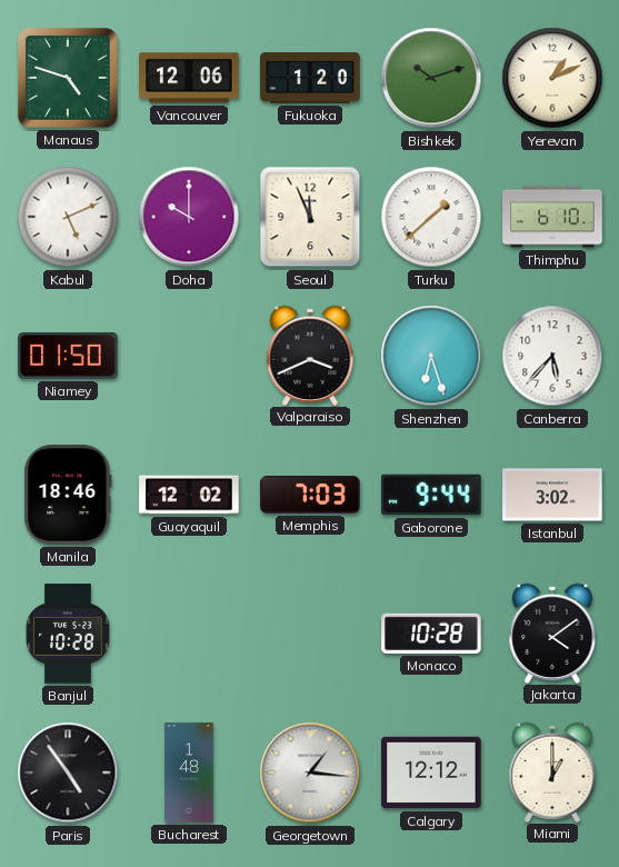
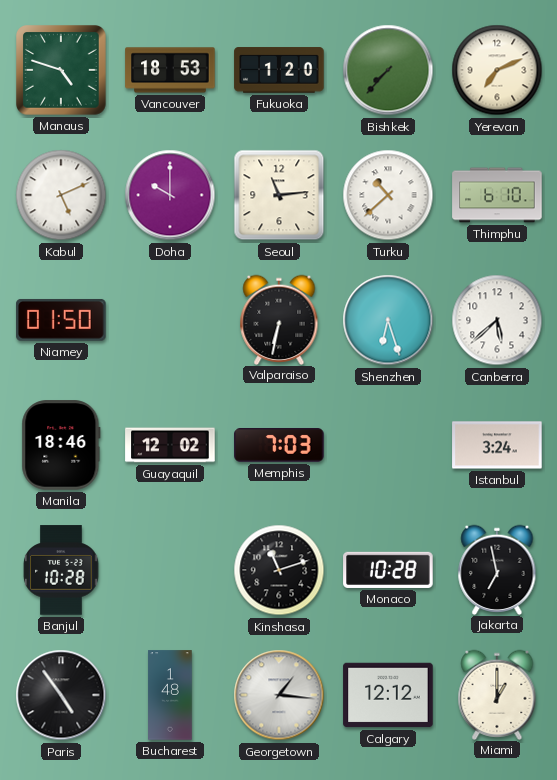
Vancouver: 12:06 -> 18:53
Bishkek: 10:12 -> 7:37
Yerevan: 1:11 -> 7:11
Seoul: 11:56 -> 11:14
Turku: 1:38 -> 10:38
Valparaiso: 3:41 -> 6:32
Canberra: 5:37 -> 5:38
Gaborone: 9:44 -> none
Istanbul: 3:02 -> 3:24
Kinshasa: none -> 11:12
Jakarta: 4:09 -> 6:58
